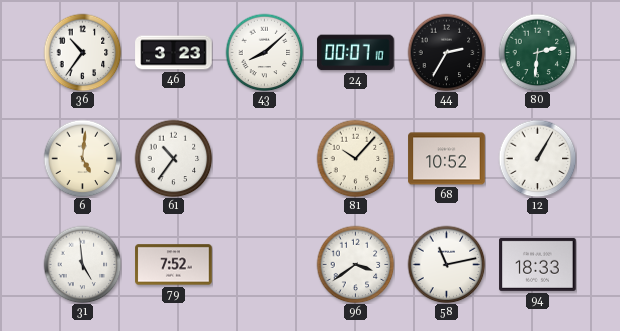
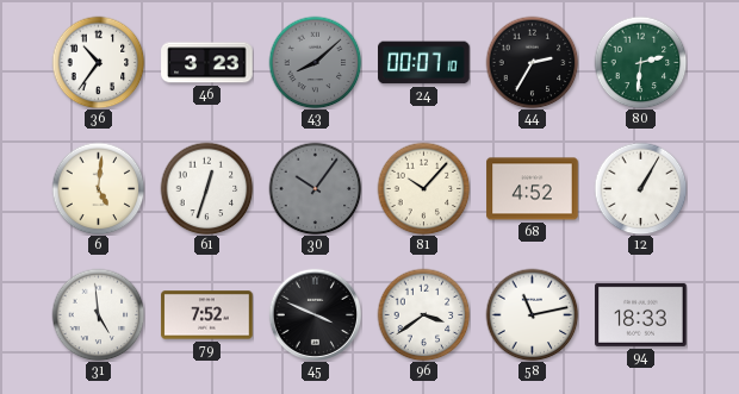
43 dial: white -> grey
61: 10:36 -> 12:33
30: none -> 10:06
68: 10:52 -> 4:52
45: none -> 3:49
